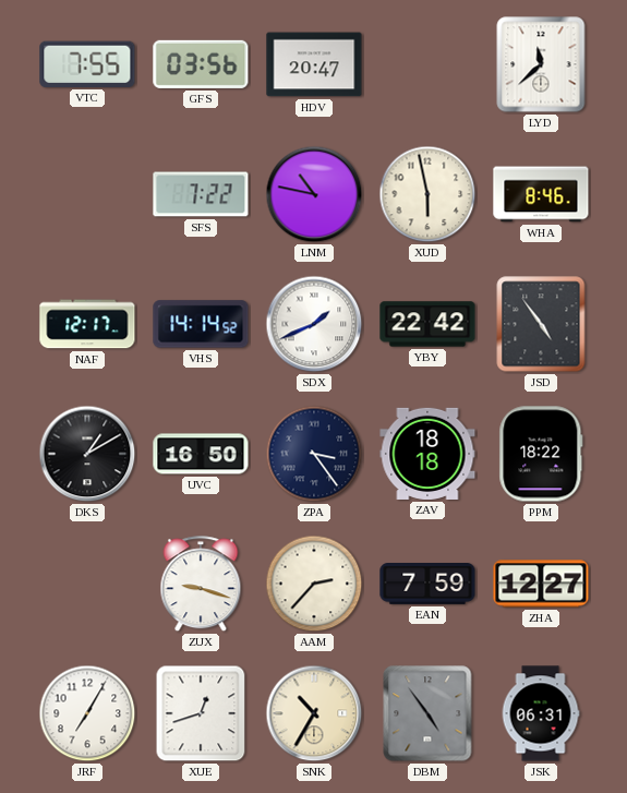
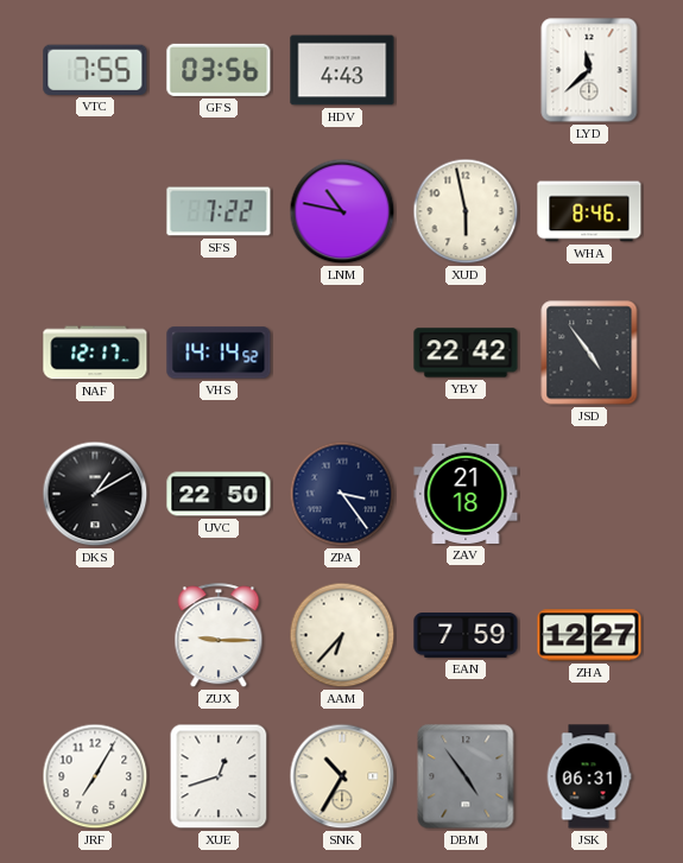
HDV: 20:47 -> 4:43
SDX: 1:41 -> none
UVC: 16:50 -> 22:50
ZAV: 18:18 -> 21:18
PPM: 18:22 -> none
ZUX: 9:18 -> 9:15
AAM: 2:37 -> 6:37
